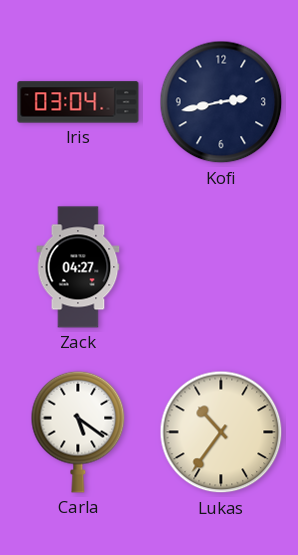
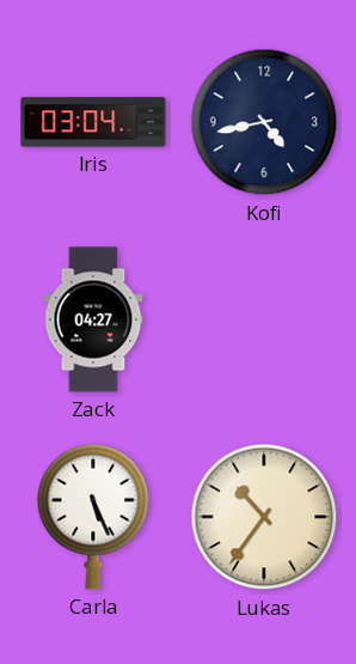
Kofi: 2:43 -> 4:43
Carla: 5:21 -> 5:26
